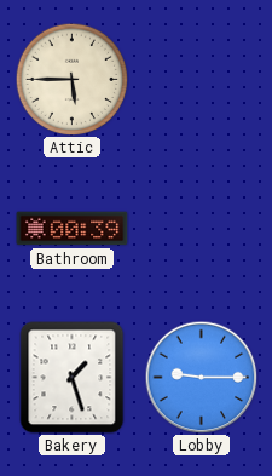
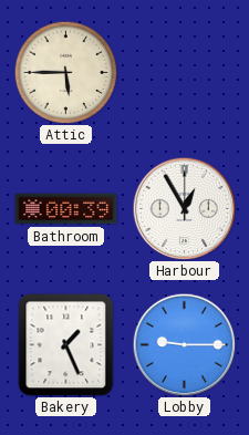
Harbour: none -> 12:55
Bakery: 1:27 -> 1:26
